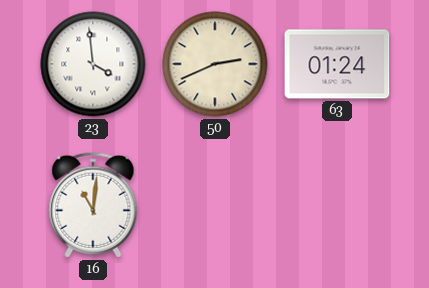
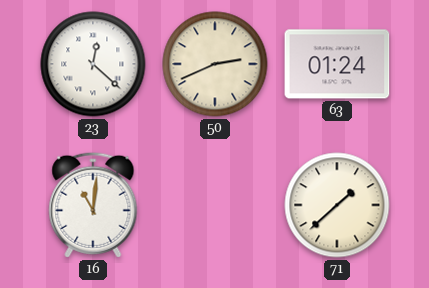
23: 3:59 -> 12:22
71: none -> 1:38
